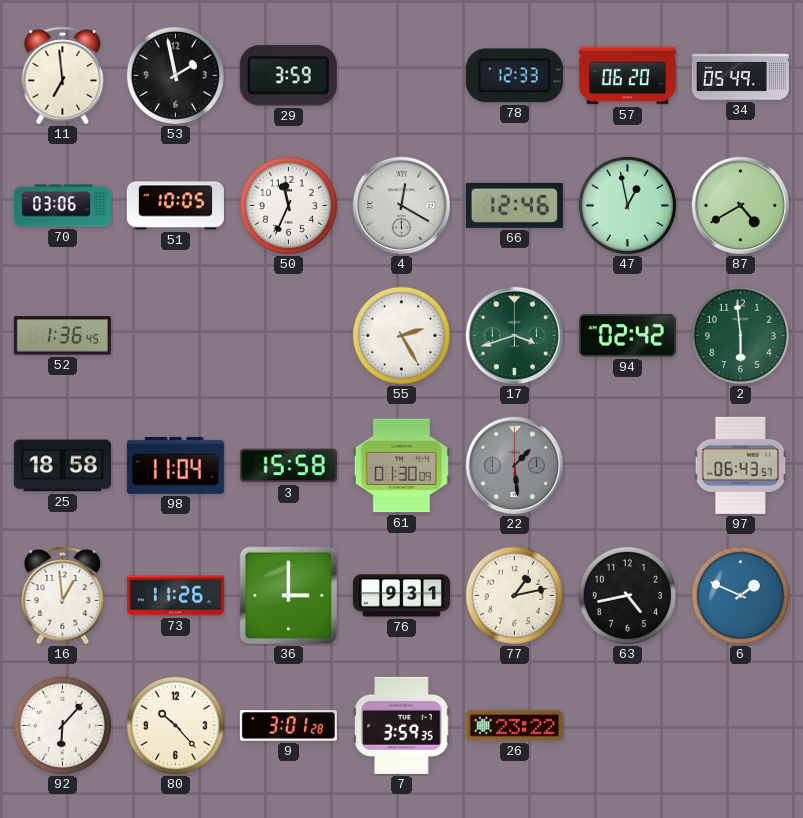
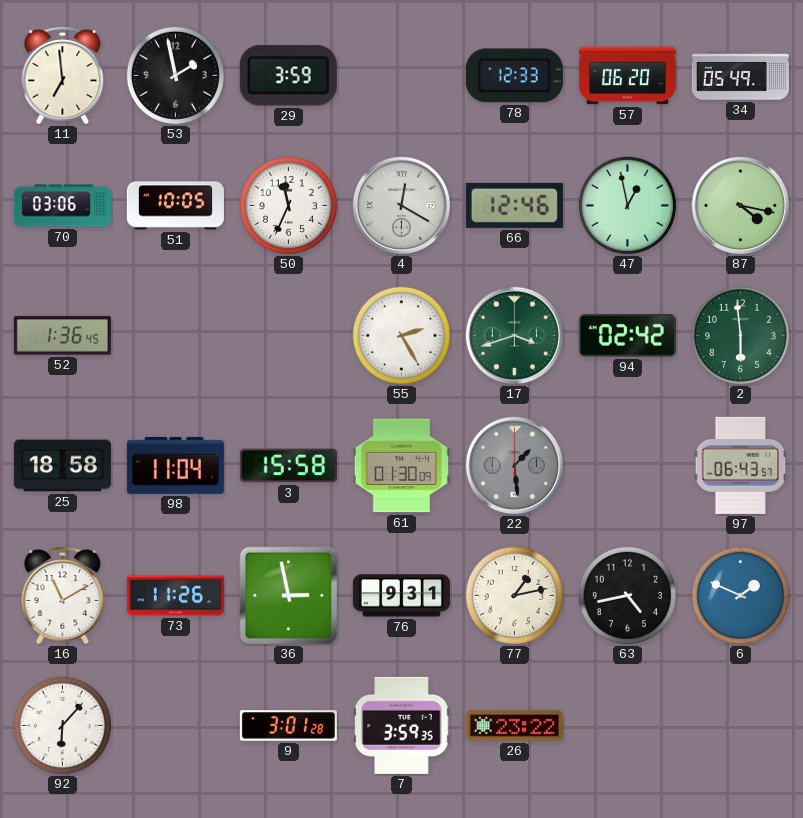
87: 4:40 -> 4:17
16: 12:59 -> 11:10
36: 3:00 -> 2:58
80: 10:23 -> none
